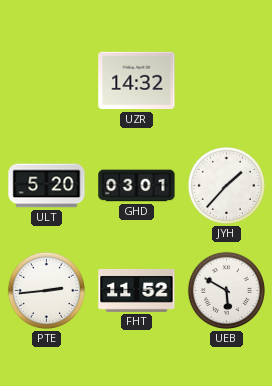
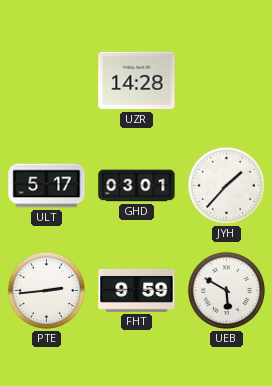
UZR: 14:32 -> 14:28
ULT: 5:20 -> 5:17
FHT: 11:52 -> 9:59
